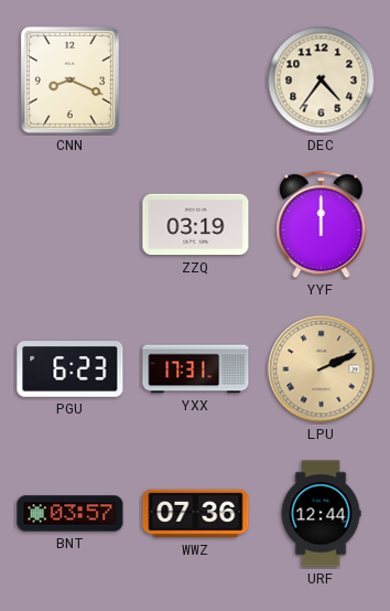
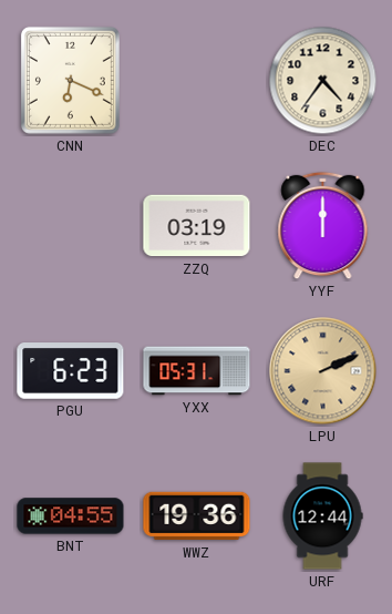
CNN: 8:19 -> 6:19
YXX: 17:31 -> 05:31
BNT: 03:57 -> 04:55
WWZ: 07:36 -> 19:36
